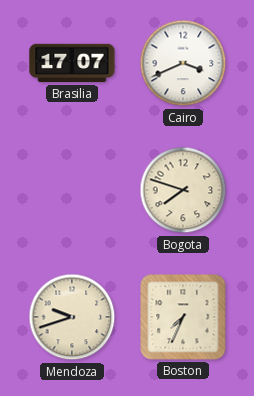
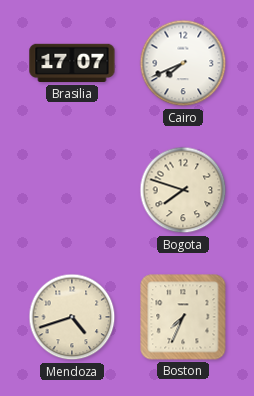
Cairo: 3:41 -> 7:41
Mendoza: 9:42 -> 4:42
